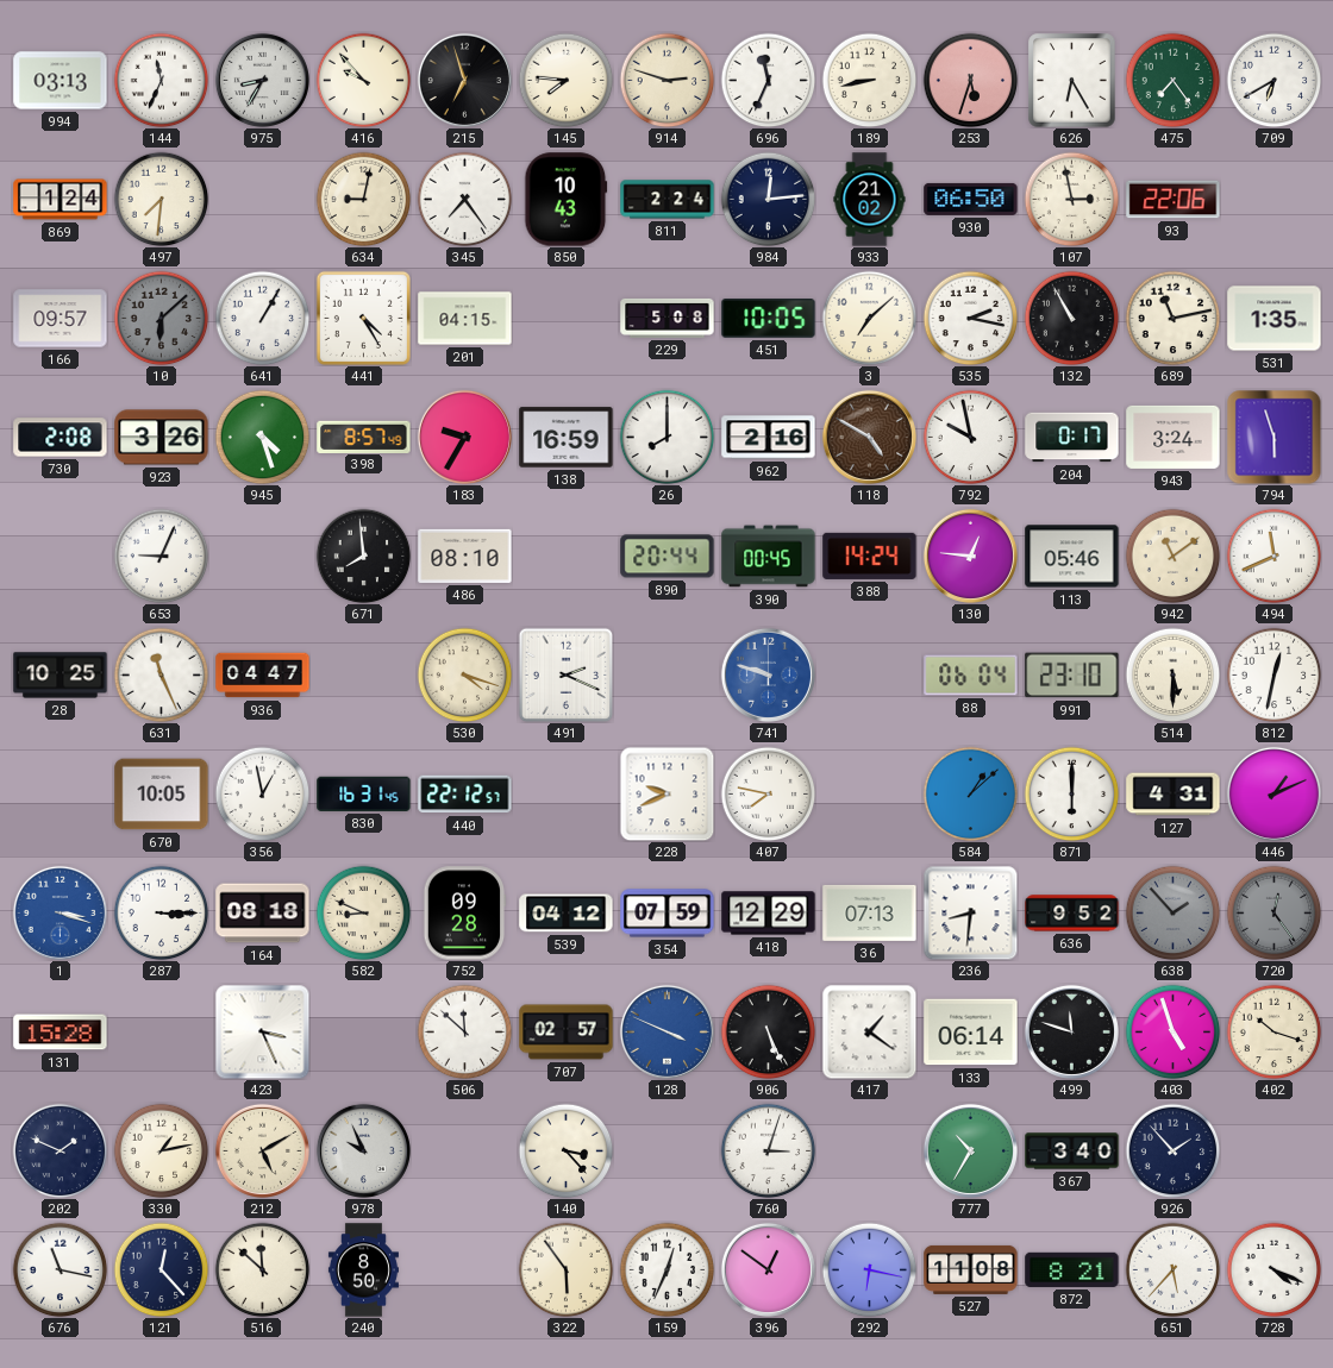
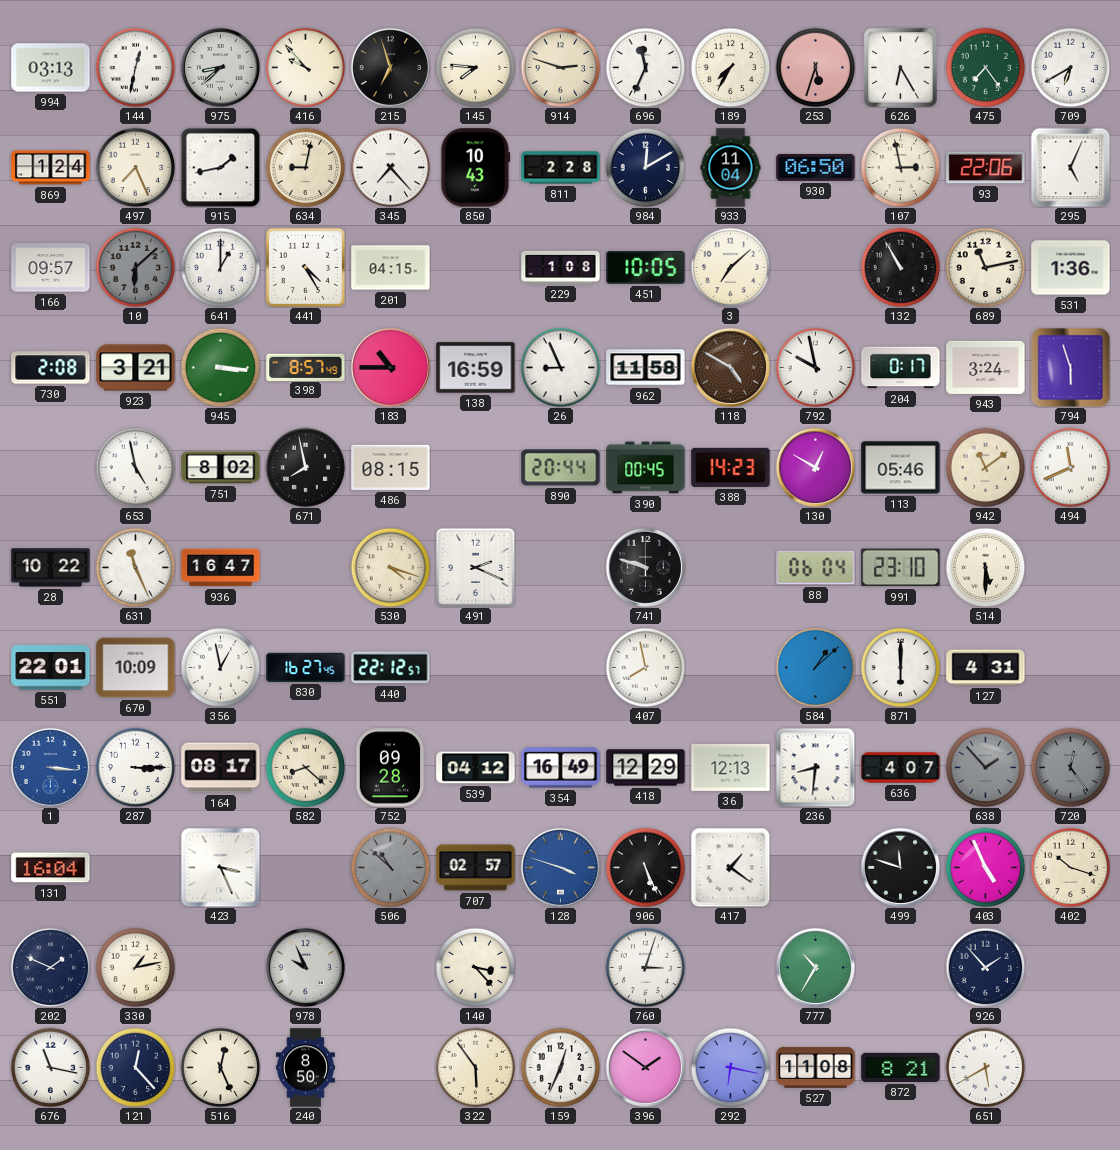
144: 11:34 -> 12:32
975: 8:35 -> 8:38
189: 8:43 -> 7:35
497: 7:31 -> 7:26
915: none -> 1:43
345: 7:24 -> 7:23
811: 2:24 -> 2:28
984: 12:14 -> 12:10
933: 21:02 -> 11:04
295: none -> 5:04
641: 1:05 -> 1:00
229: 5:08 -> 1:08
535: 2:17 -> none
531: 1:35 -> 1:36
923: 3:26 -> 3:21
945: 4:27 -> 3:16
183: 9:35 -> 10:45
26: 8:00 -> 8:56
962: 2:16 -> 11:58
653: 9:04 -> 4:58
751: none -> 8:02
671: 7:59 -> 7:58
486: 08:10 -> 08:15
388: 14:24 -> 14:23
130: 12:46 -> 12:50
28: 10:25 -> 10:22
936: 04:47 -> 16:47
741 dial: blue -> black
812: 12:32 -> none
551: none -> 22:01
670: 10:05 -> 10:09
830: 16:31 -> 16:27
228: 9:41 -> none
407: 7:47 -> 7:58
446: 1:11 -> none
1: 3:18 -> 3:16
164: 08:18 -> 08:17
582: 8:49 -> 8:22
354: 07:59 -> 16:49
36: 07:13 -> 12:13
636: 9:52 -> 4:07
131: 15:28 -> 16:04
506: 11:52 -> 10:52
506 dial: white -> grey
128: 3:49 -> 3:48
133: 06:14 -> none
403: 4:57 -> 4:56
212: 5:10 -> none
367: 3:40 -> none
516: 11:52 -> 12:26
396: 12:51 -> 1:51
651: 5:37 -> 5:40
728: 4:19 -> none
